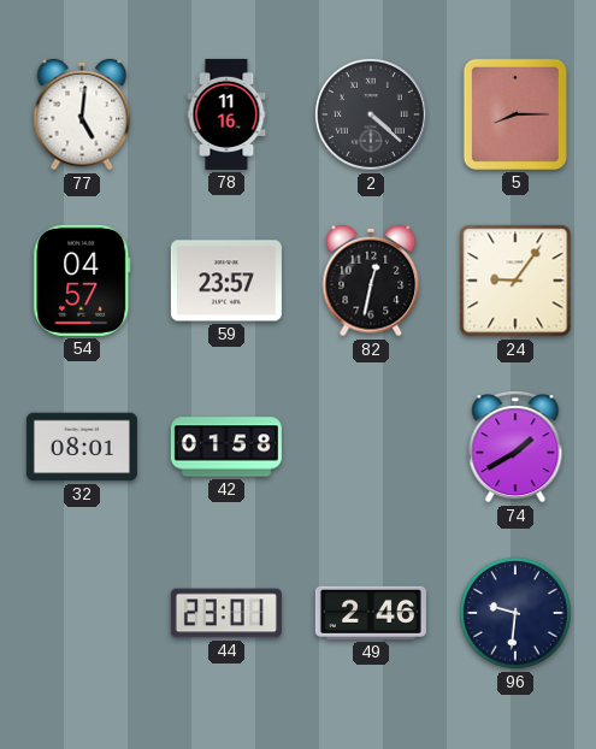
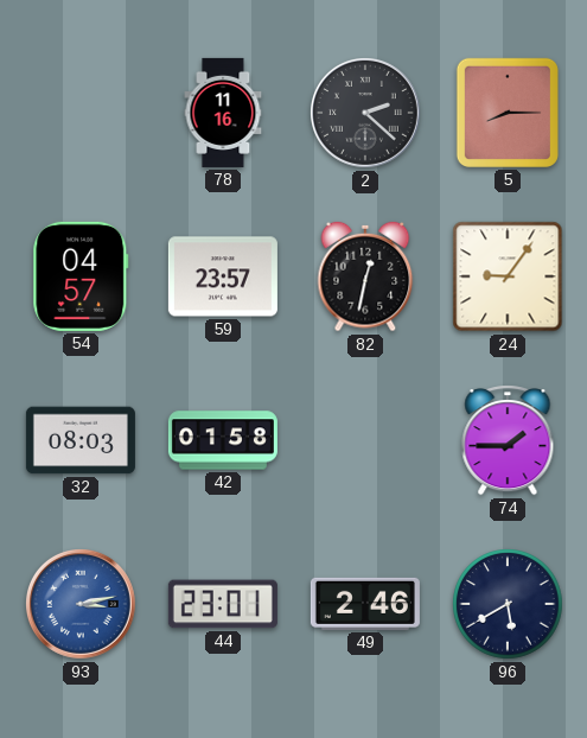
77: 5:01 -> none
2: 4:22 -> 2:22
32: 08:01 -> 08:03
74: 1:40 -> 1:45
93: none -> 3:13
96: 9:31 -> 5:40
